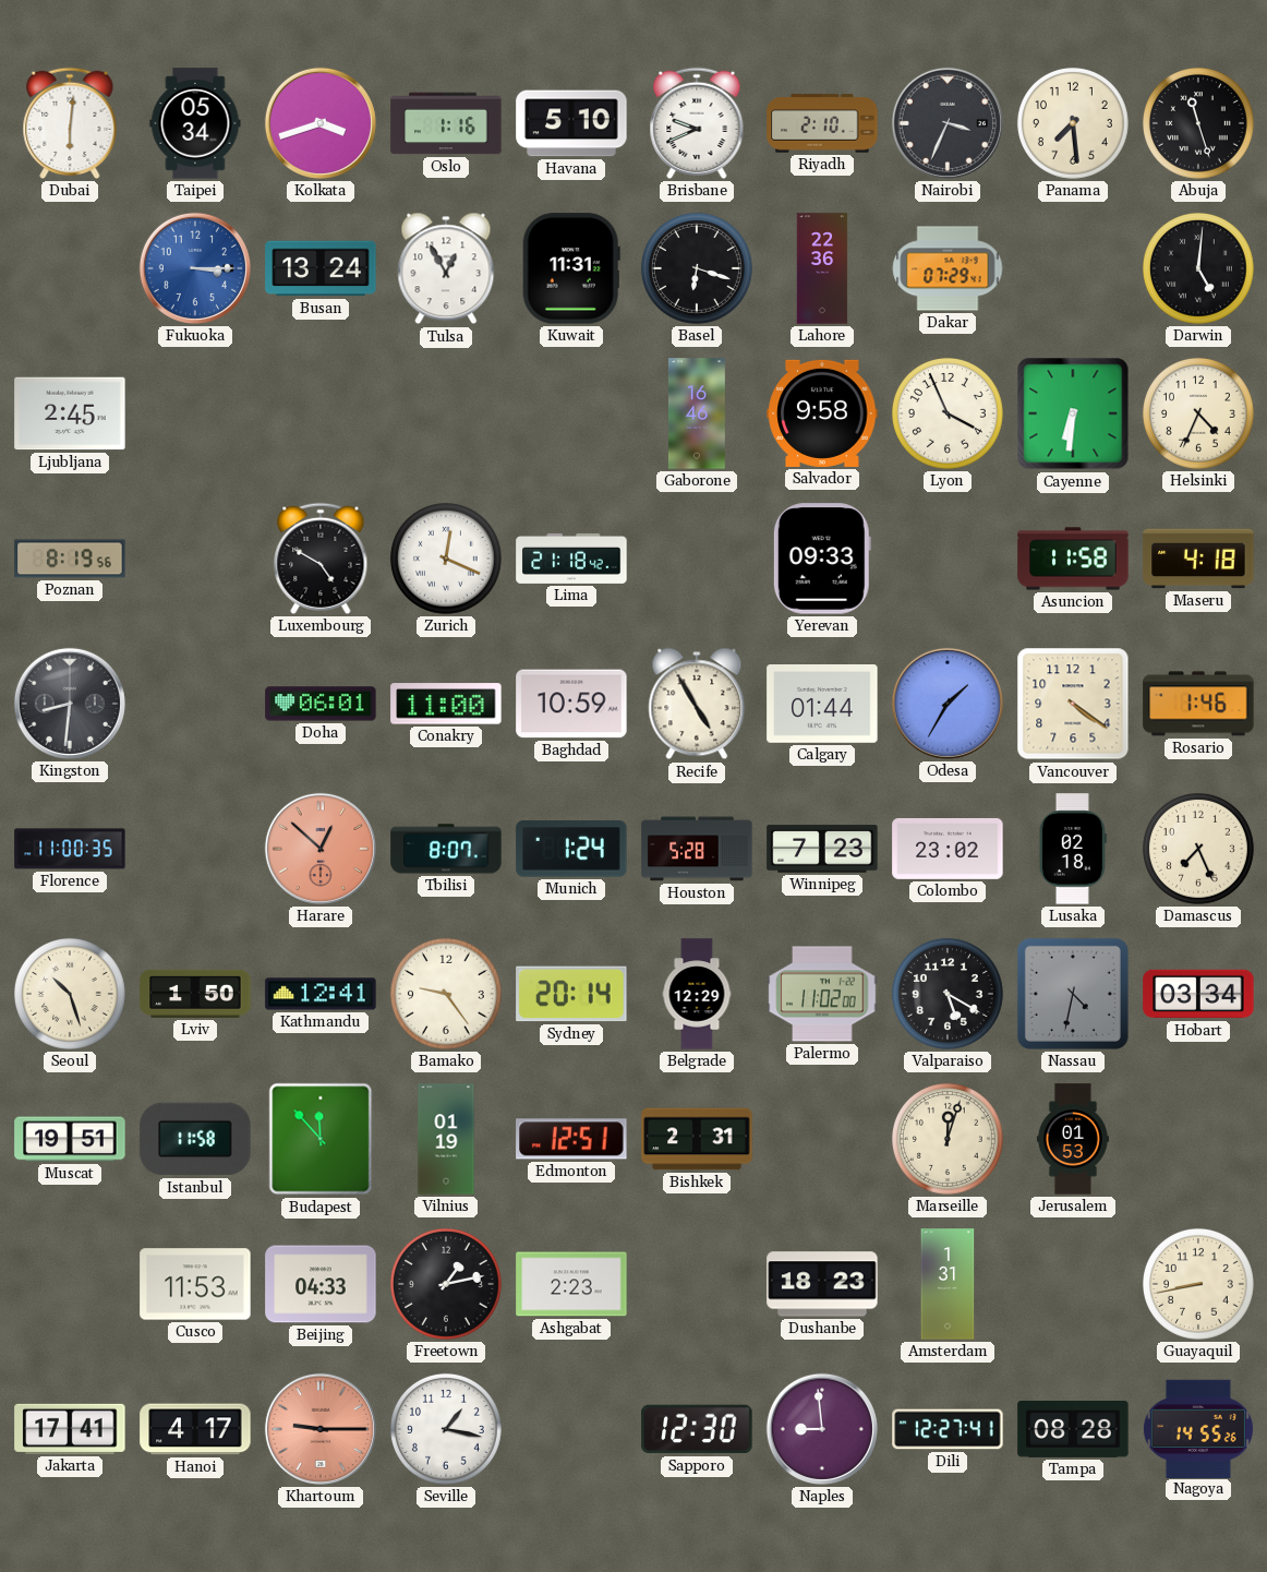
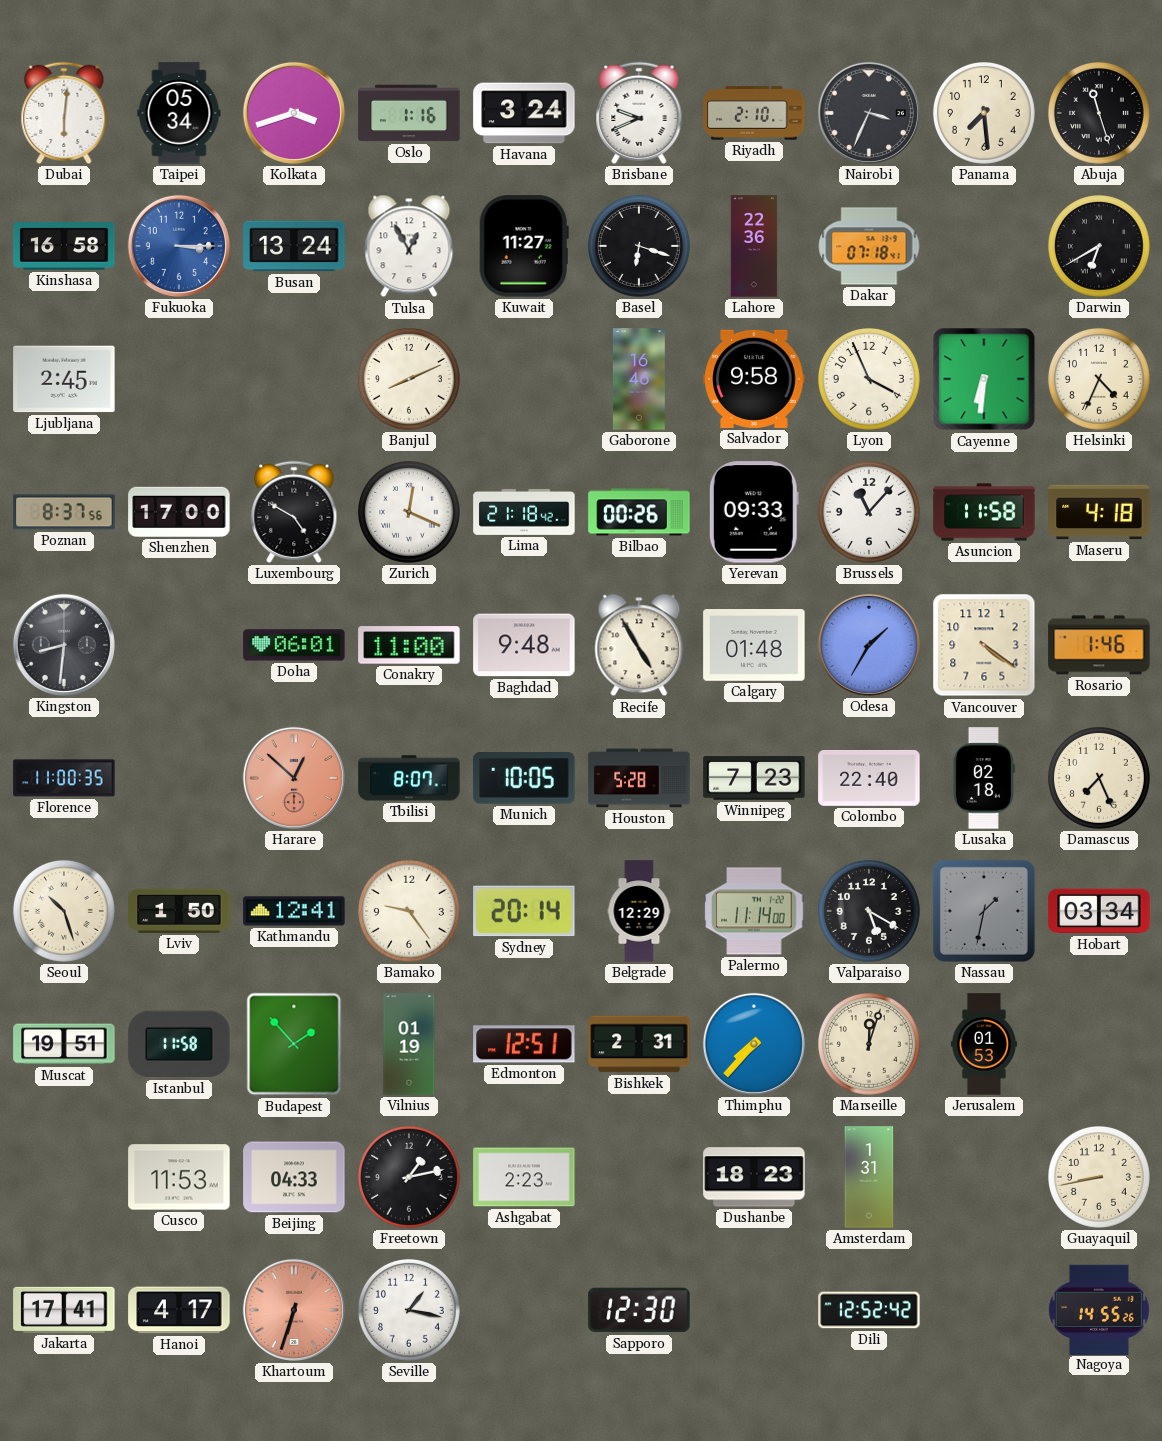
Havana: 5:10 -> 3:24
Kinshasa: none -> 16:58
Kuwait: 11:31 -> 11:27
Dakar: 07:29 -> 07:18
Darwin: 5:01 -> 6:40
Banjul: none -> 8:11
Poznan: 8:19 -> 8:37
Shenzhen: none -> 17:00
Bilbao: none -> 00:26
Brussels: none -> 11:07
Baghdad: 10:59 -> 9:48
Calgary: 01:44 -> 01:48
Munich: 1:24 -> 10:05
Colombo: 23:02 -> 22:40
Palermo: 11:02 -> 11:14
Nassau: 4:32 -> 1:32
Budapest: 11:53 -> 1:53
Thimphu: none -> 7:37
Khartoum: 9:15 -> 6:33
Naples: 8:59 -> none
Dili: 12:27 -> 12:52
Tampa: 08:28 -> none
